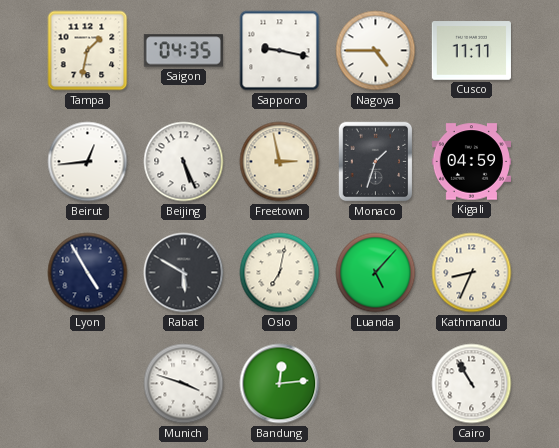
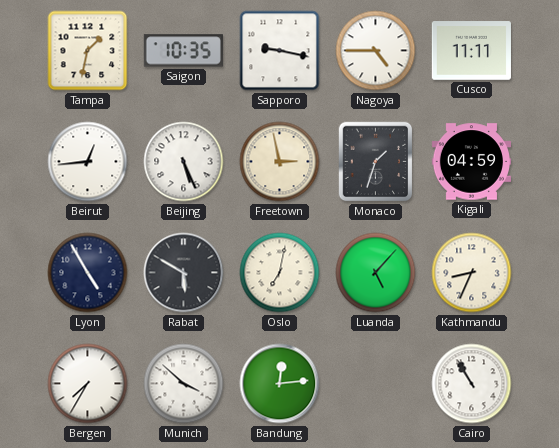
Saigon: 04:35 -> 10:35
Bergen: none -> 7:35
Munich: 3:48 -> 3:52
